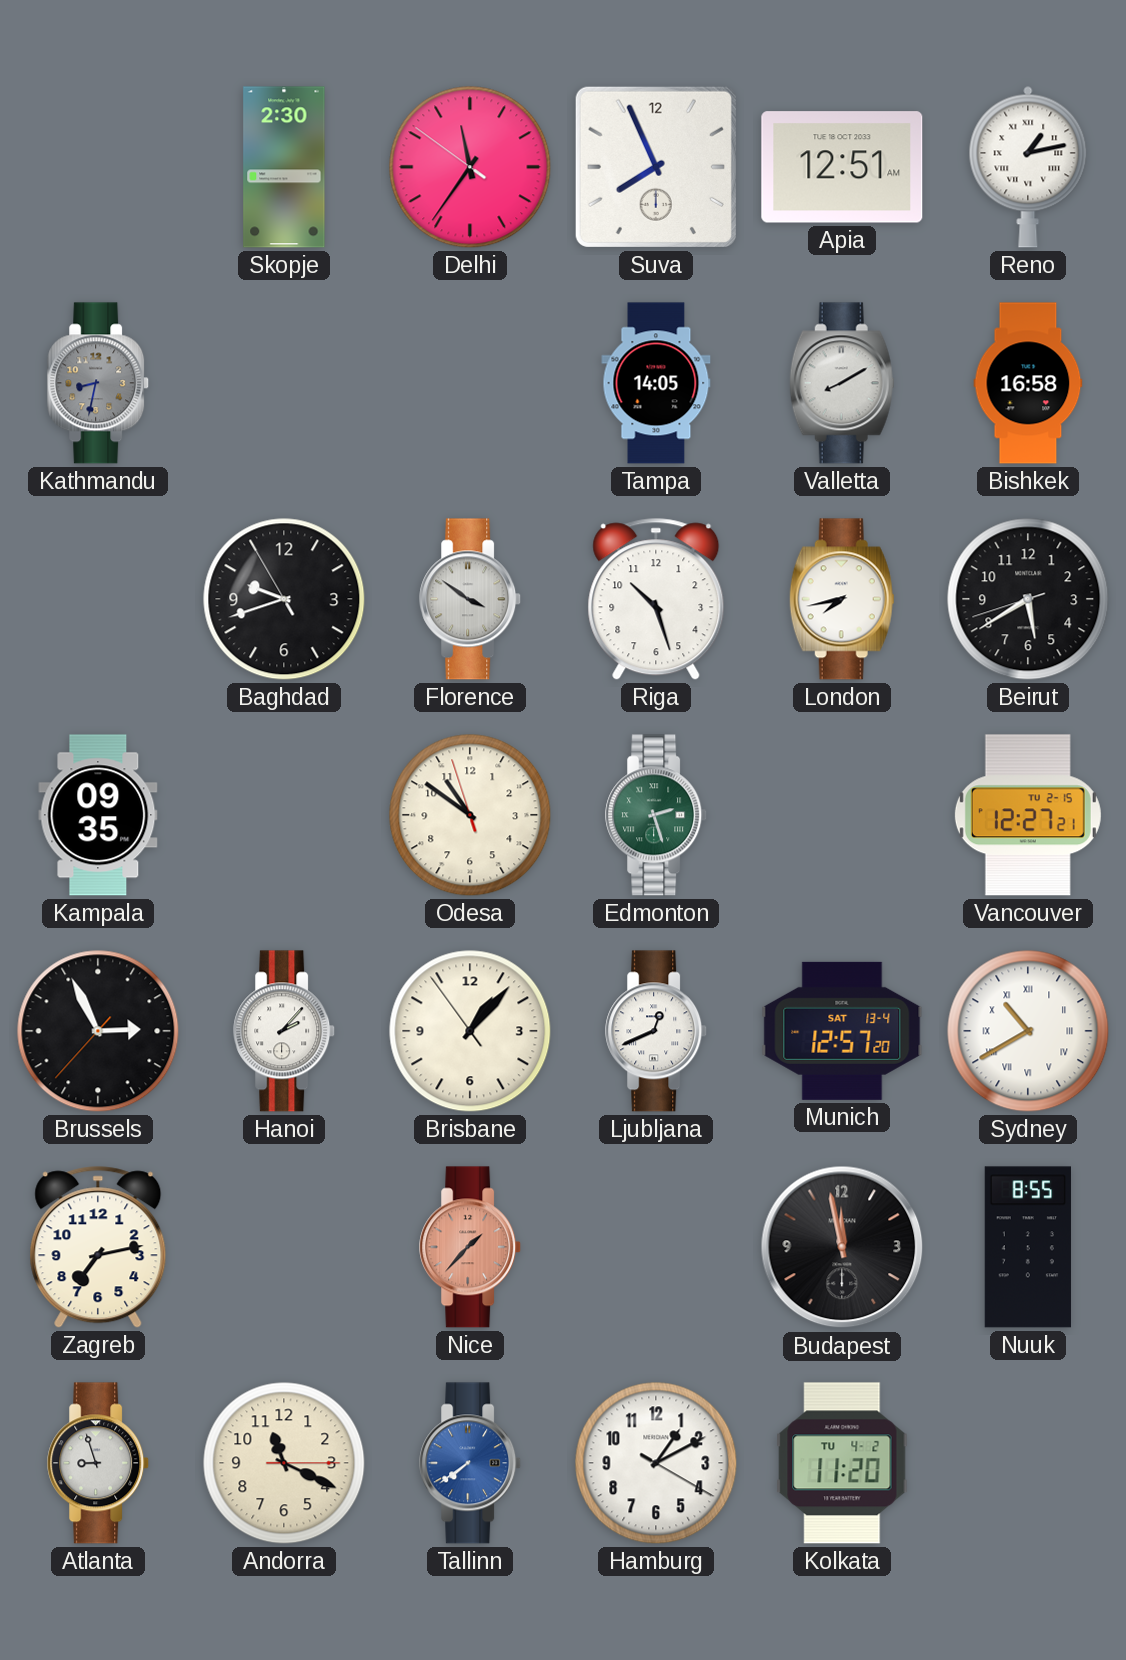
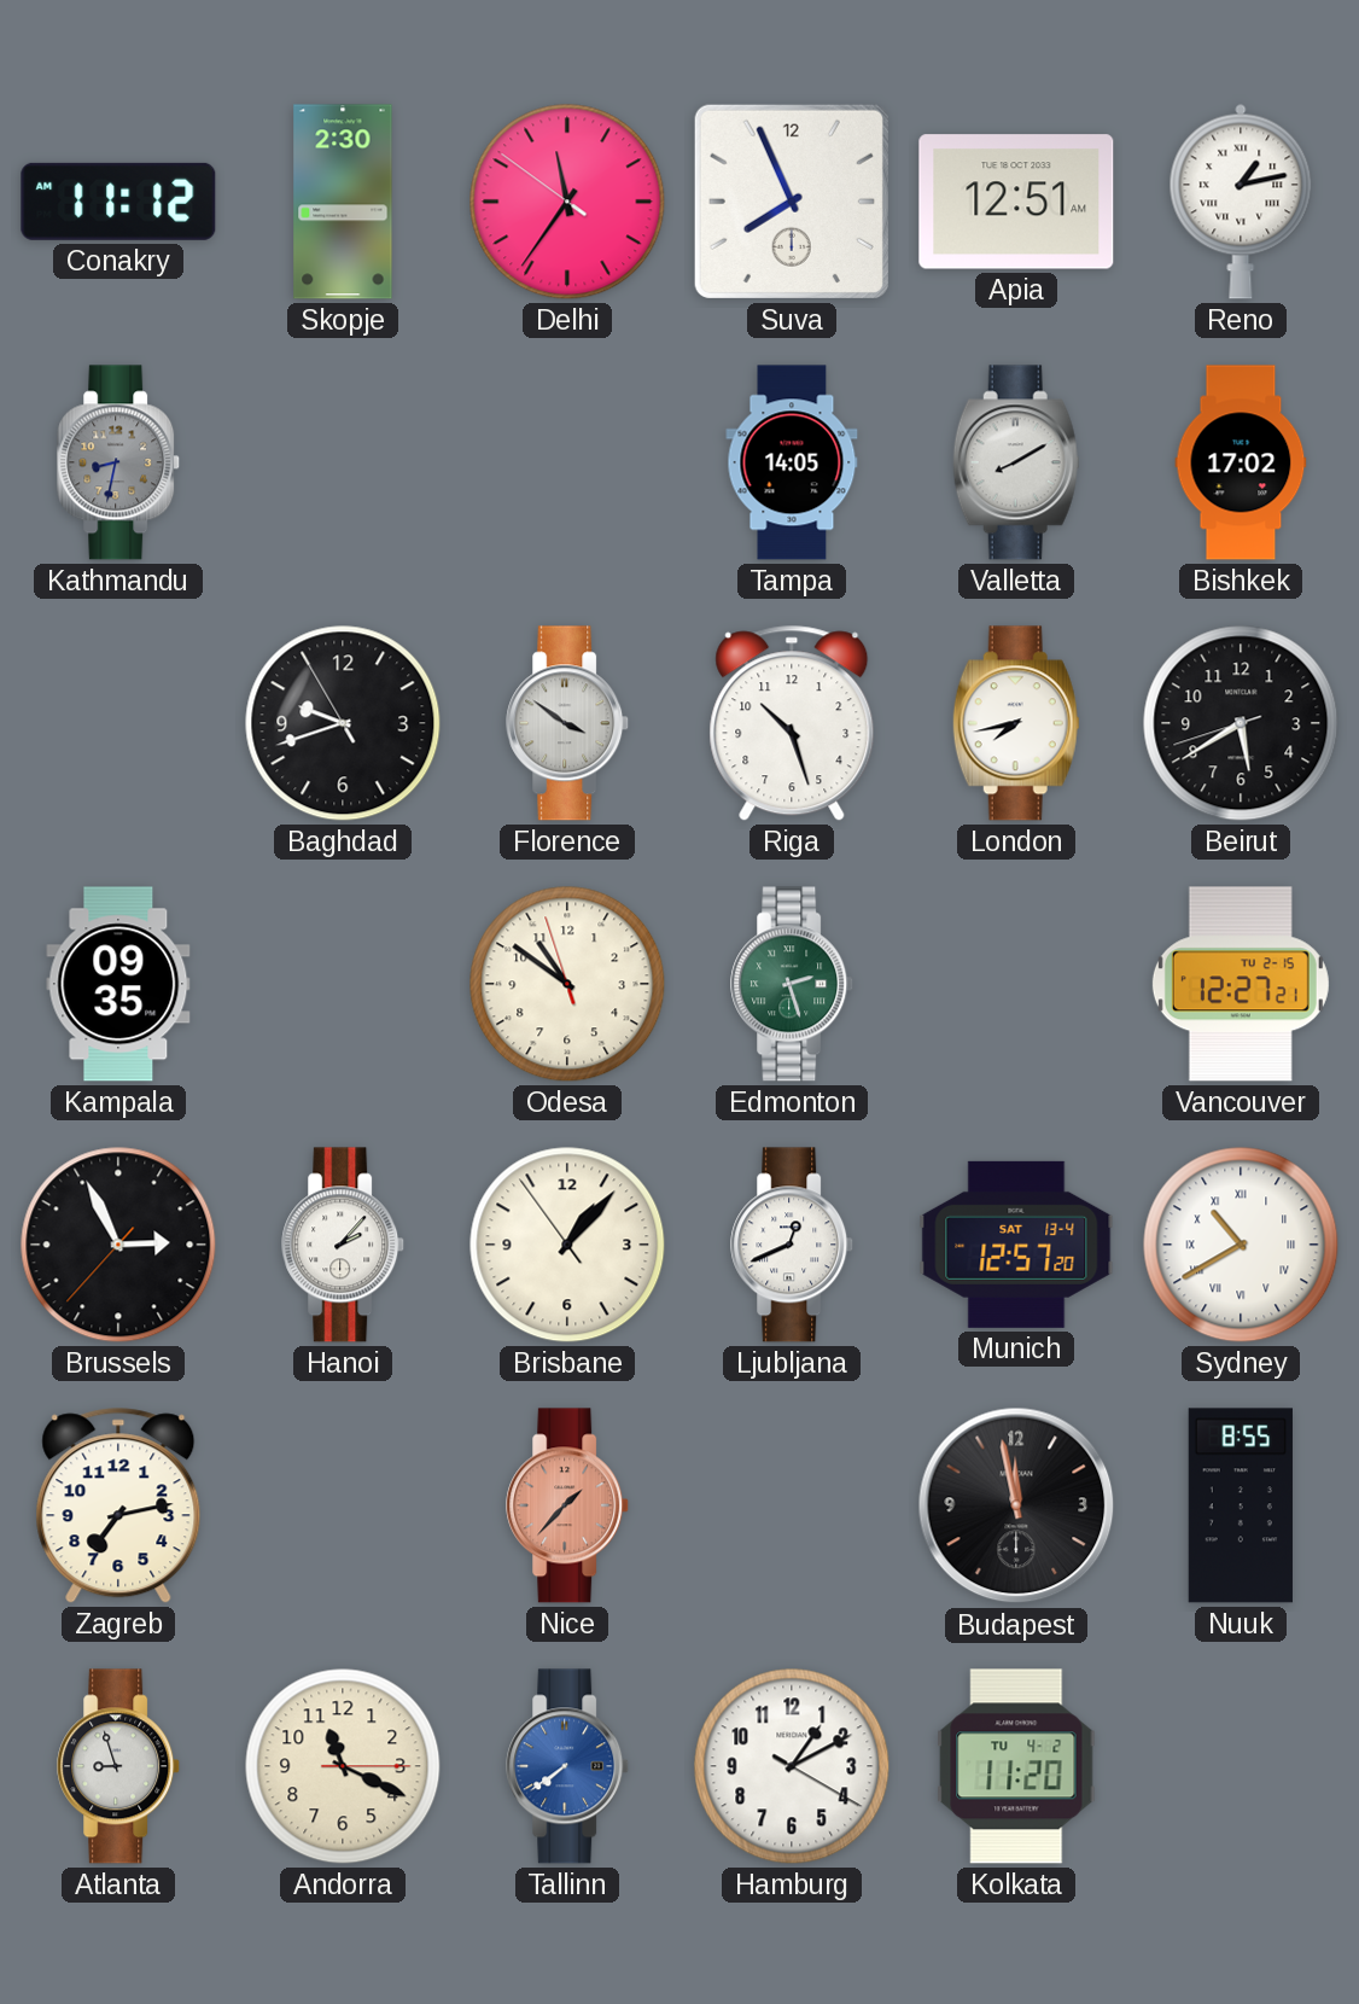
Conakry: none -> 11:12
Bishkek: 16:58 -> 17:02
